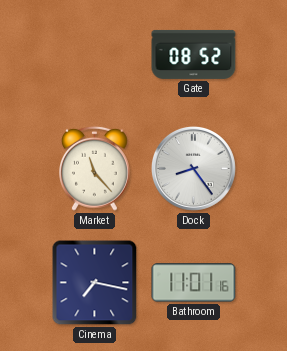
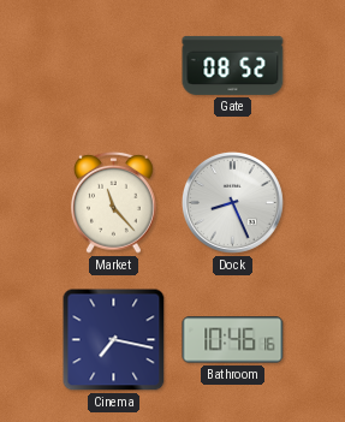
Dock: 8:24 -> 8:26
Bathroom: 11:01 -> 10:46
